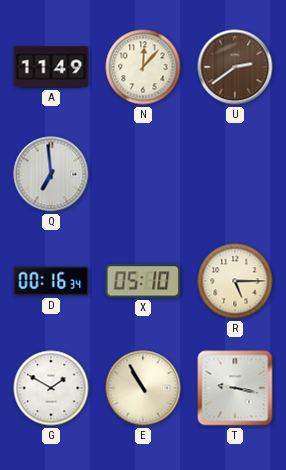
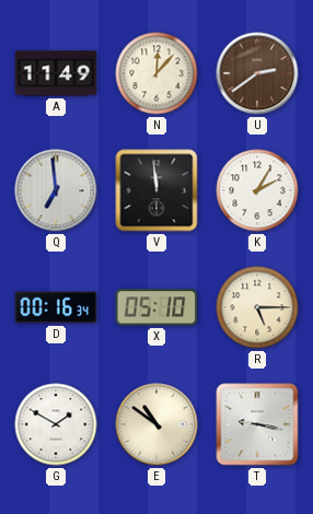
V: none -> 11:59
K: none -> 2:05
E: 10:55 -> 10:51
